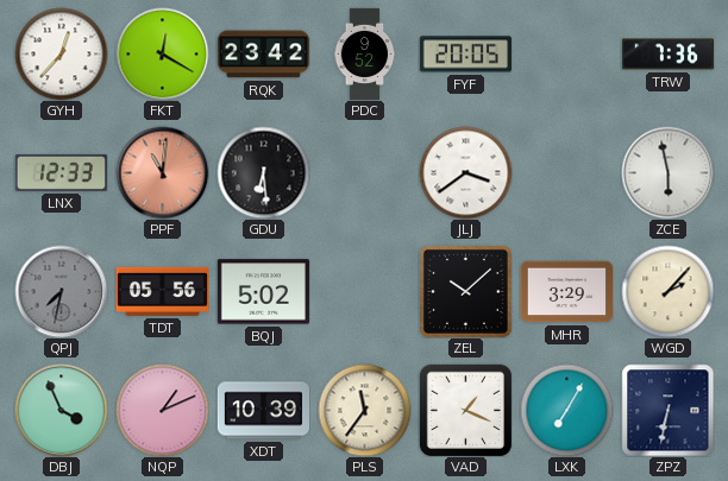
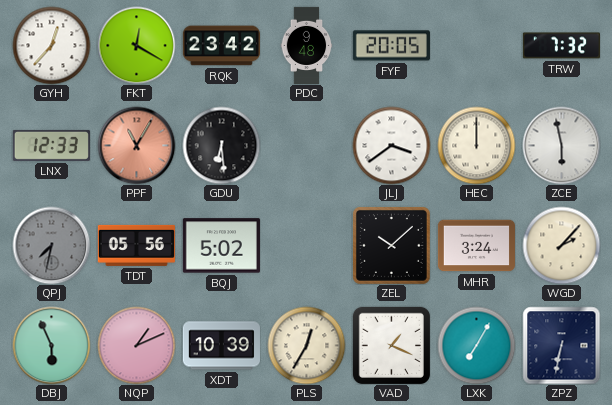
PDC: 9:52 -> 9:48
TRW: 7:36 -> 7:32
PPF: 11:01 -> 11:05
HEC: none -> 12:00
MHR: 3:29 -> 3:24
DBJ: 3:56 -> 5:56
PLS: 11:36 -> 12:35
